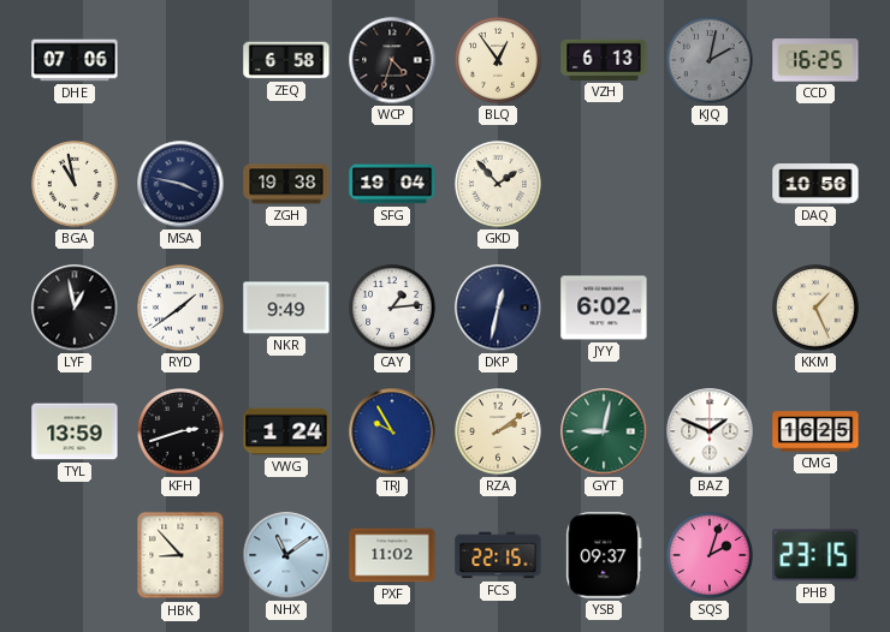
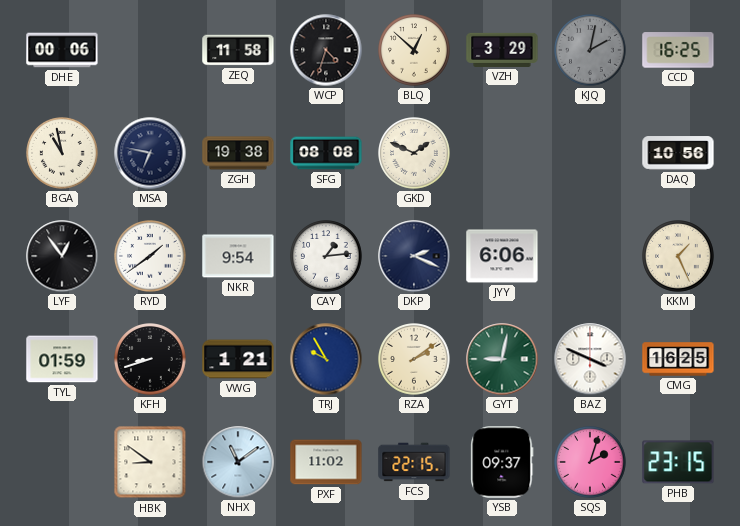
DHE: 07:06 -> 00:06
ZEQ: 6:58 -> 11:58
BLQ: 12:54 -> 12:52
VZH: 6:13 -> 3:29
MSA: 3:47 -> 6:47
SFG: 19:04 -> 08:08
GKD: 1:53 -> 1:49
LYF: 12:58 -> 12:54
NKR: 9:49 -> 9:54
DKP: 12:32 -> 2:19
JYY: 6:02 -> 6:06
TYL: 13:59 -> 01:59
KFH: 2:42 -> 8:42
VWG: 1:24 -> 1:21
BAZ: 1:49 -> 3:49
HBK: 8:53 -> 8:51
